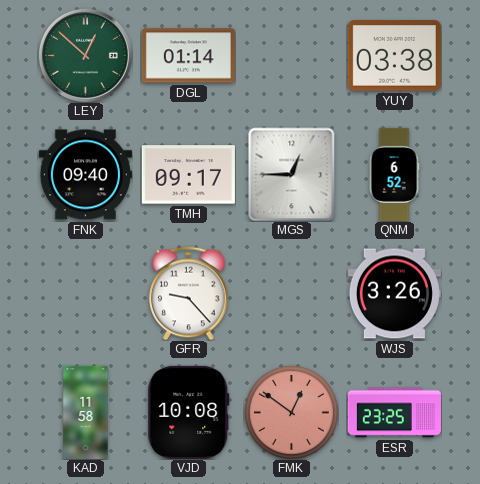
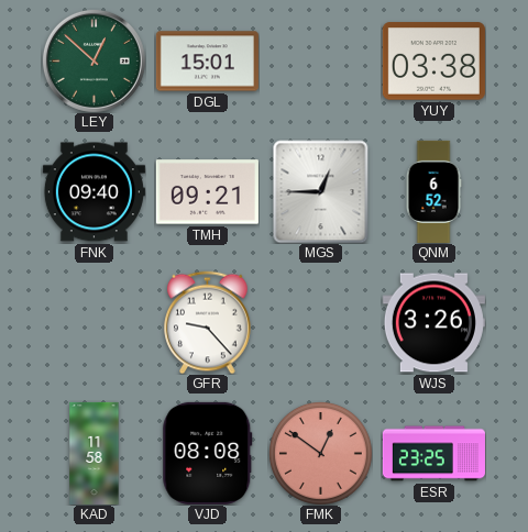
DGL: 01:14 -> 15:01
TMH: 09:17 -> 09:21
VJD: 10:08 -> 08:08
